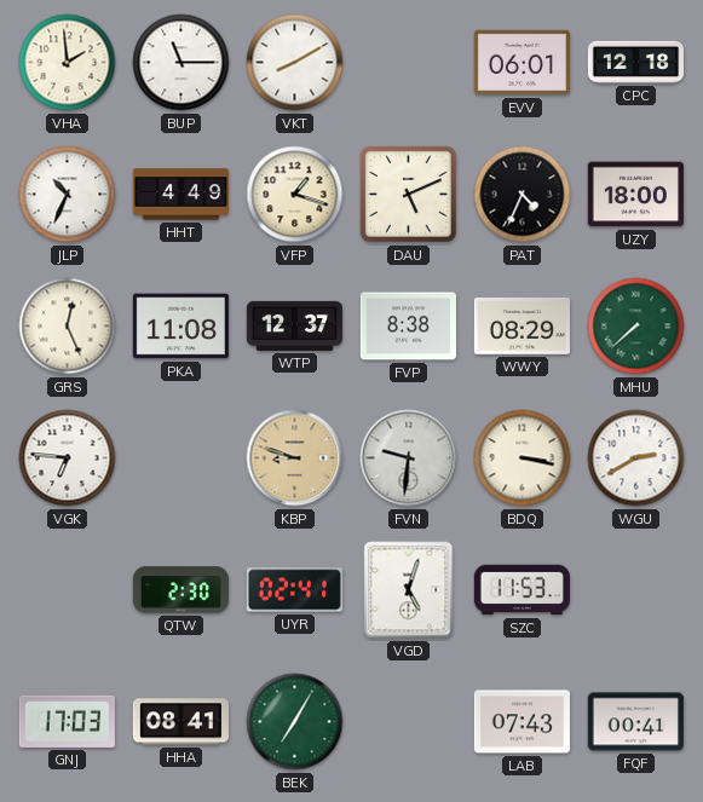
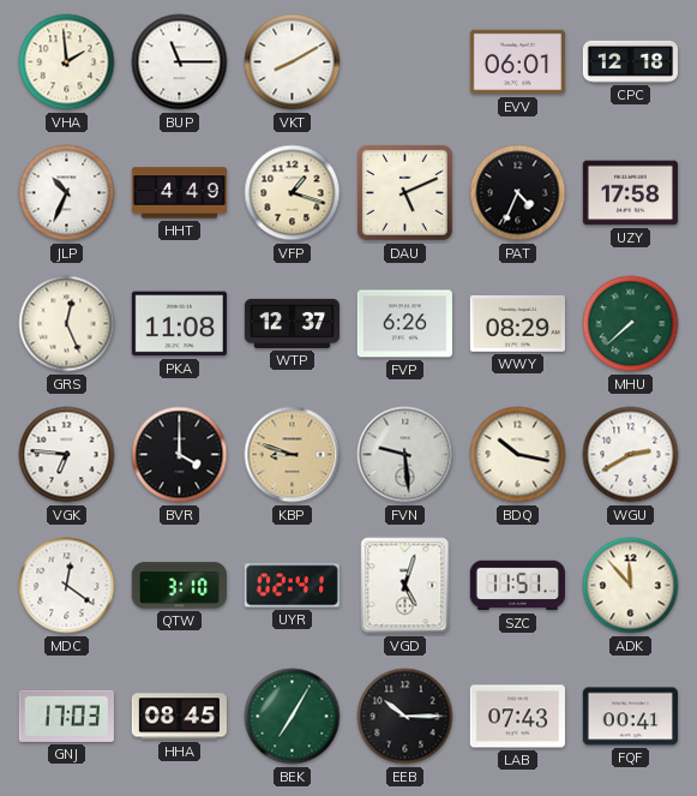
UZY: 18:00 -> 17:58
FVP: 8:38 -> 6:26
BVR: none -> 4:00
FVN: 9:31 -> 9:29
BDQ: 3:17 -> 10:17
MDC: none -> 12:21
QTW: 2:30 -> 3:10
SZC: 11:53 -> 11:51
ADK: none -> 11:53
HHA: 08:41 -> 08:45
EEB: none -> 10:15
